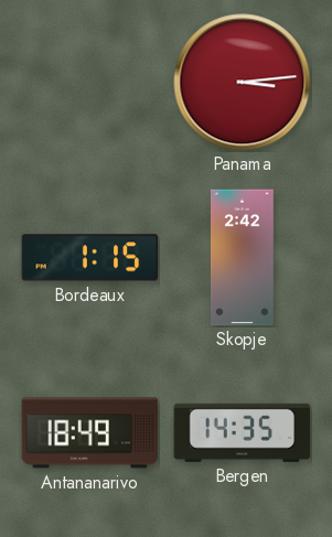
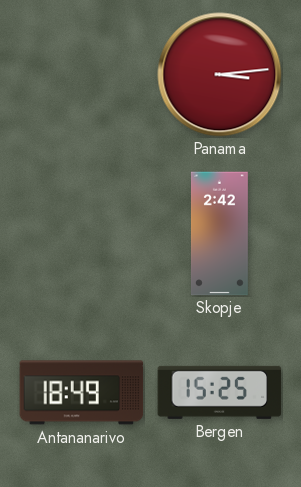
Bordeaux: 1:15 -> none
Bergen: 14:35 -> 15:25
